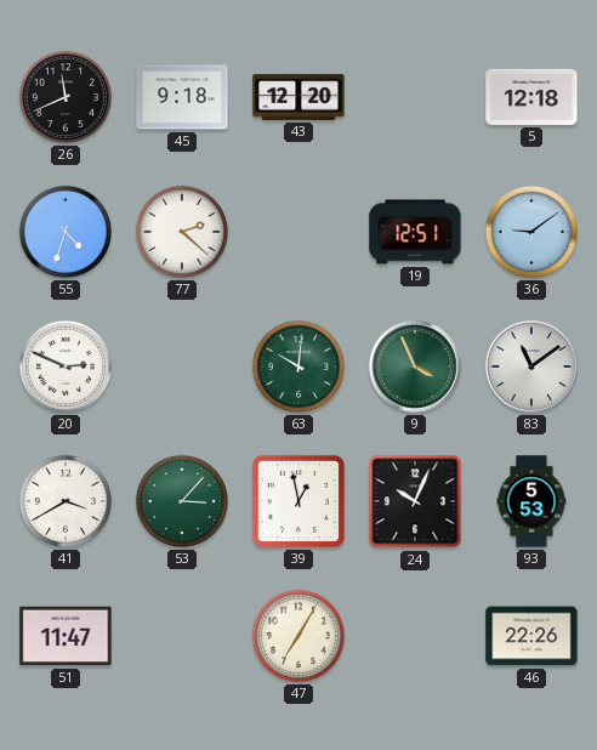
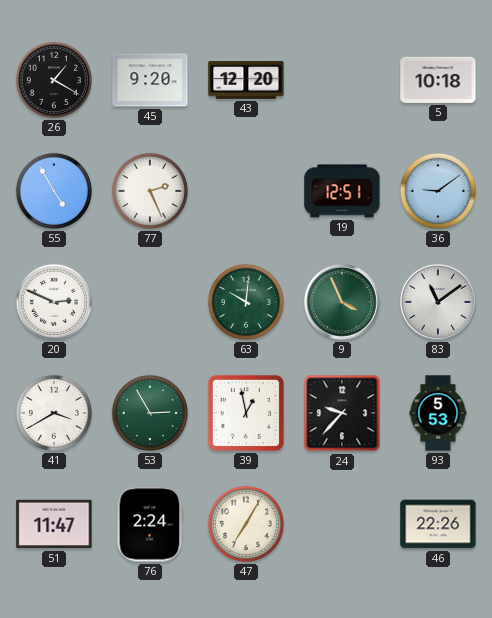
26: 11:41 -> 1:20
45: 9:18 -> 9:20
5: 12:18 -> 10:18
55: 4:33 -> 4:55
77: 2:22 -> 2:26
53: 3:07 -> 2:55
24: 10:04 -> 9:37
76: none -> 2:24
